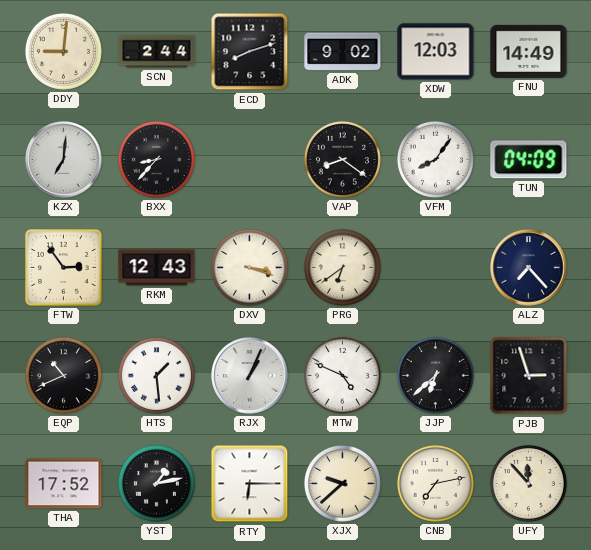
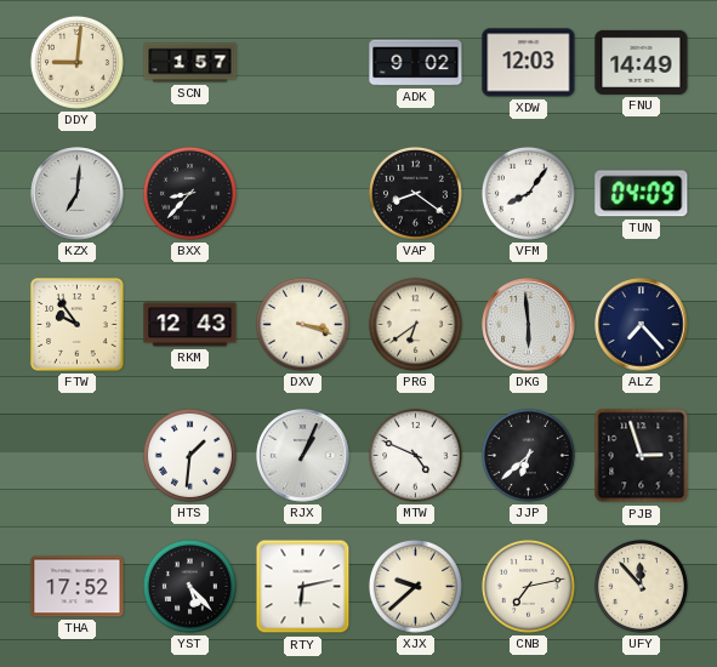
SCN: 2:44 -> 1:57
ECD: 8:12 -> none
FTW: 2:54 -> 9:54
DKG: none -> 5:59
EQP: 10:41 -> none
HTS: 1:29 -> 1:31
YST: 1:13 -> 5:23
RTY: 6:15 -> 6:13
